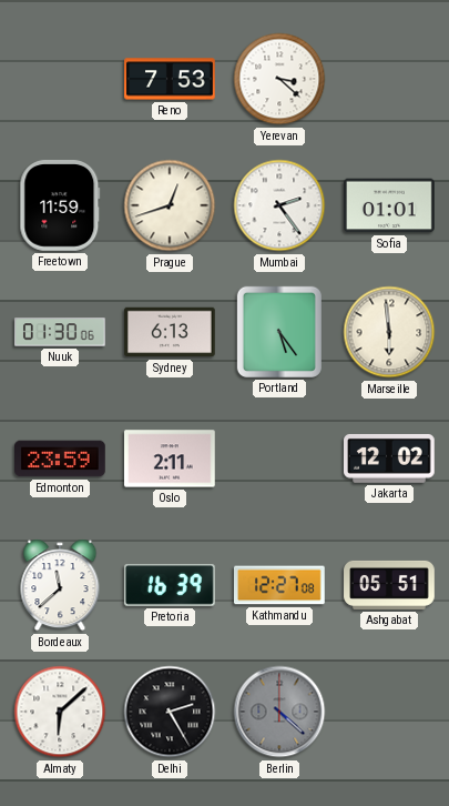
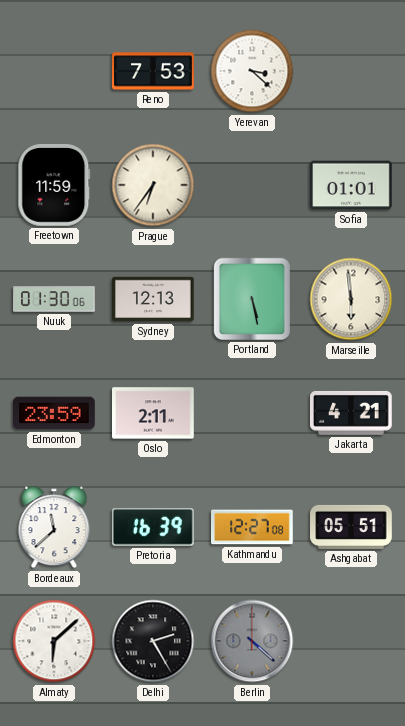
Prague: 12:42 -> 6:36
Mumbai: 2:24 -> none
Sydney: 6:13 -> 12:13
Portland: 5:24 -> 5:28
Jakarta: 12:02 -> 4:21
